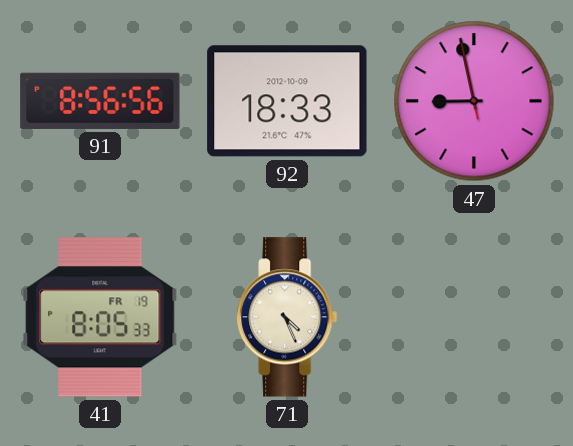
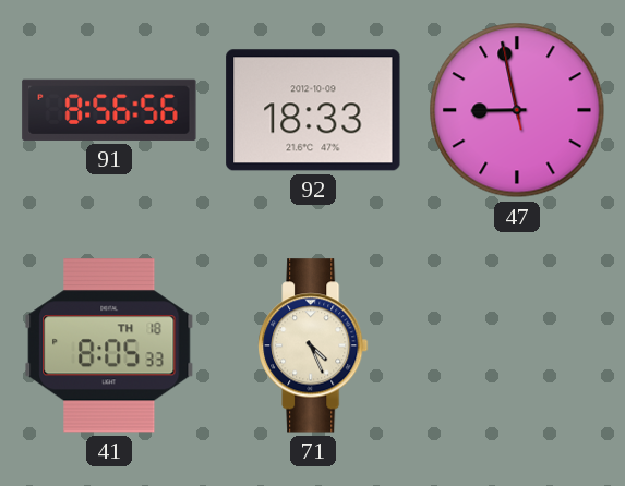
41 date: FR 19 -> TH 18
